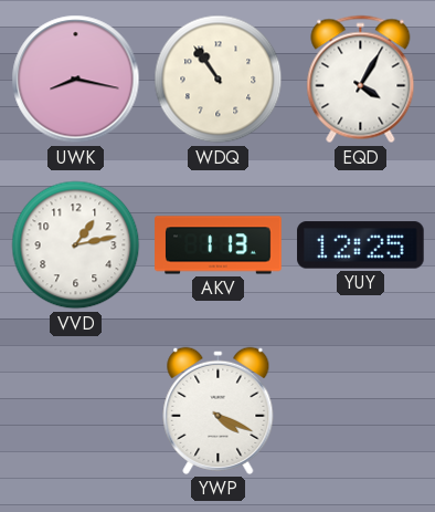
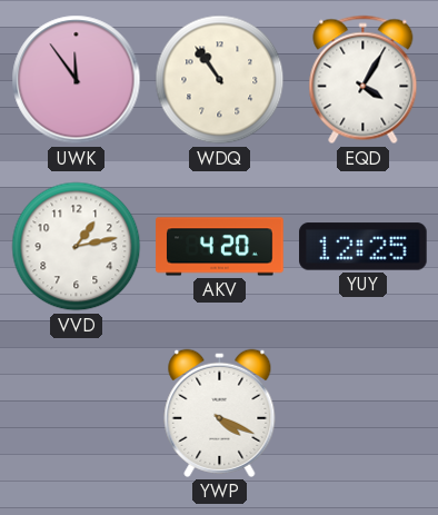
UWK: 8:17 -> 11:54
AKV: 1:13 -> 4:20
